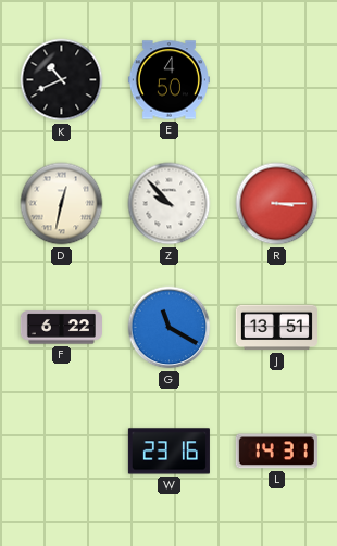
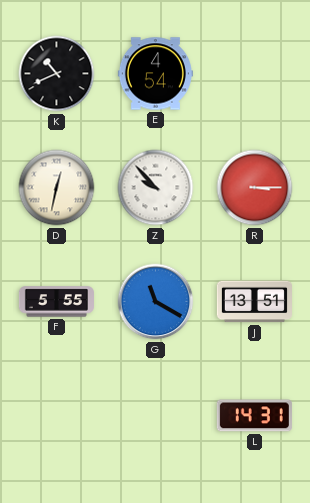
E: 4:50 -> 4:54
F: 6:22 -> 5:55
W: 23:16 -> none
